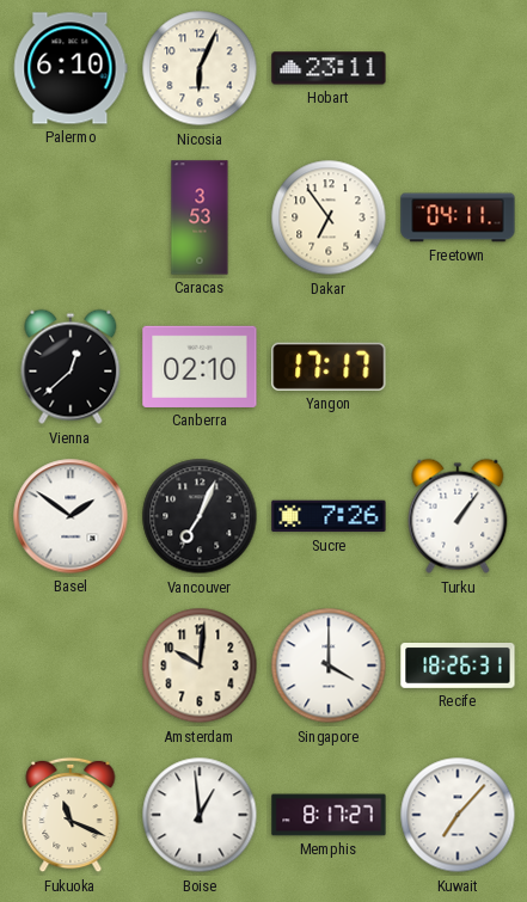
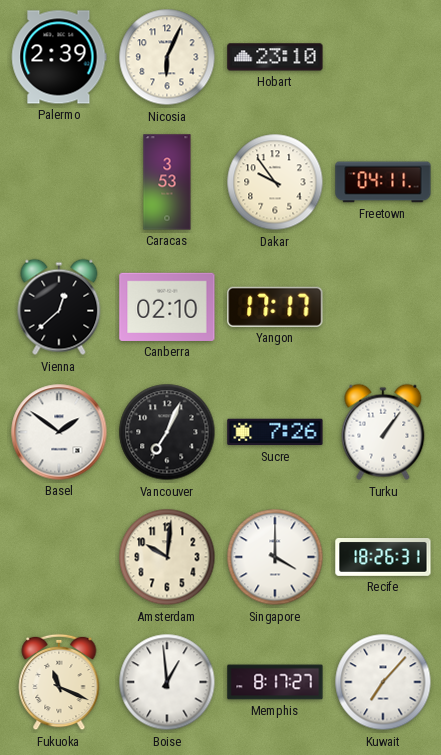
Palermo: 6:10 -> 2:39
Hobart: 23:11 -> 23:10
Dakar: 6:54 -> 9:54
